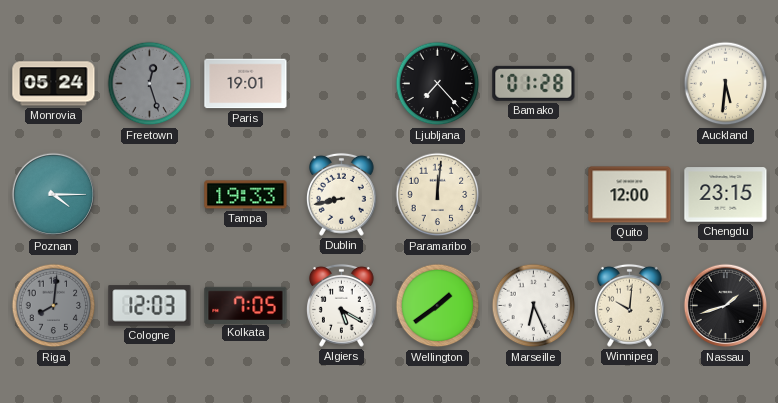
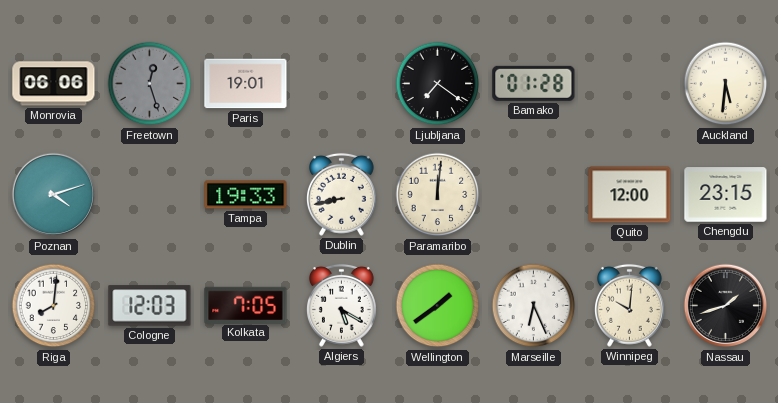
Monrovia: 05:24 -> 06:06
Ljubljana: 7:23 -> 7:21
Poznan: 4:15 -> 4:12
Riga dial: grey -> white
